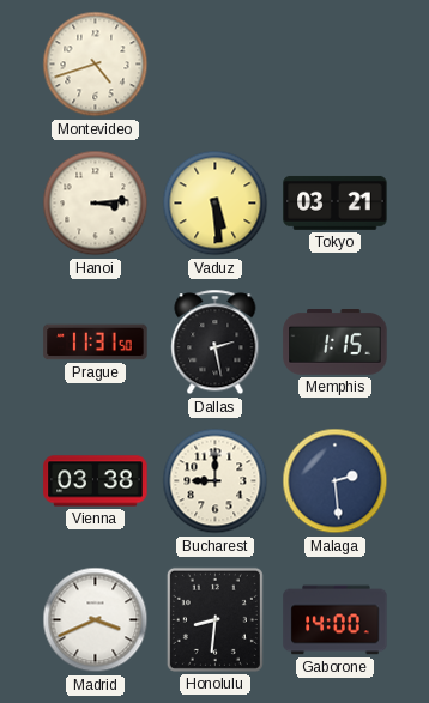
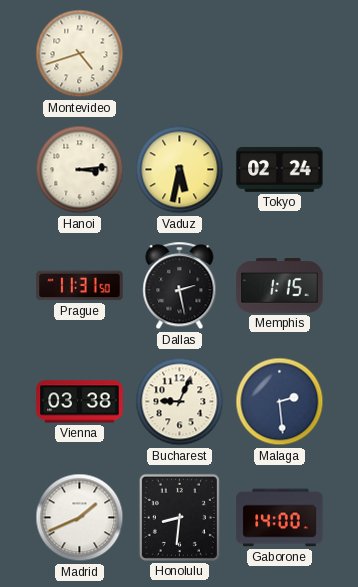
Vaduz: 5:29 -> 5:32
Tokyo: 03:21 -> 02:24
Bucharest: 9:00 -> 9:04
Madrid: 3:41 -> 1:41
